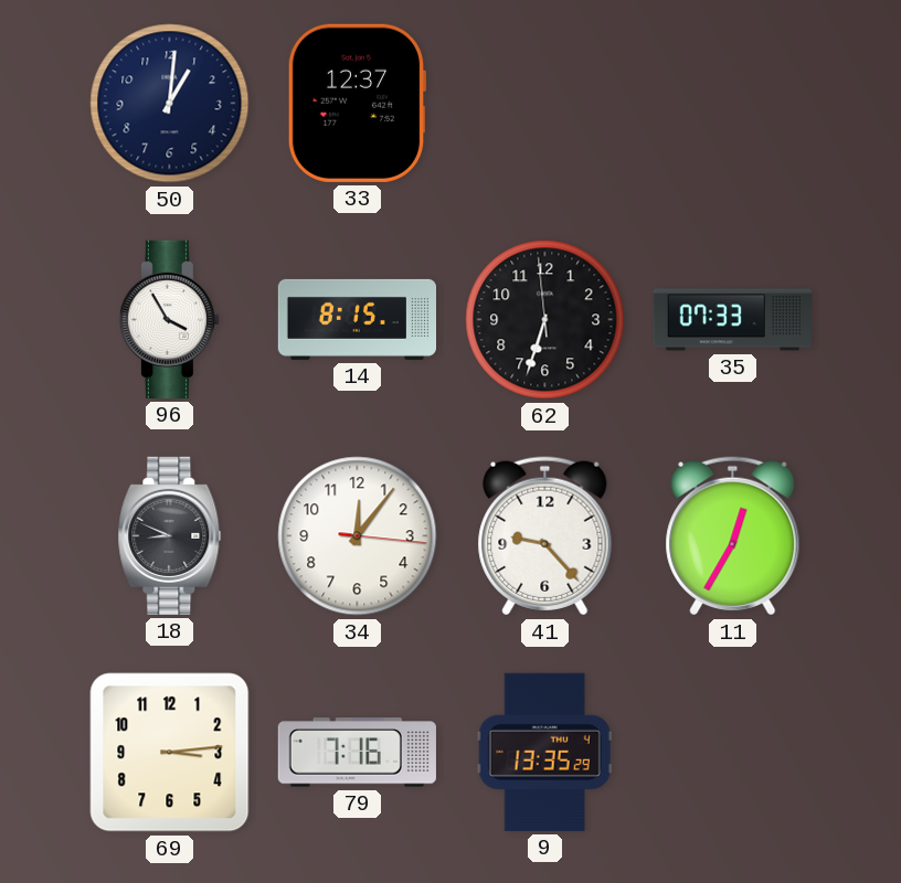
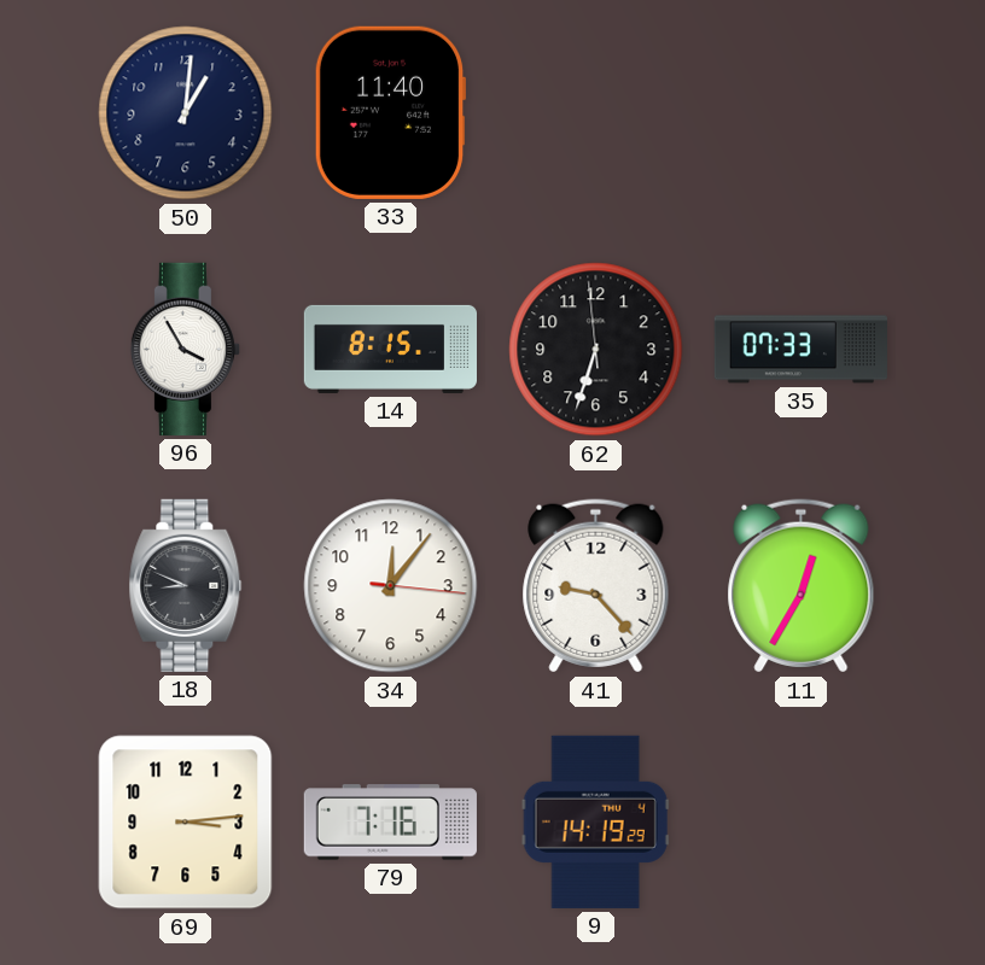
33: 12:37 -> 11:40
9: 13:35 -> 14:19
